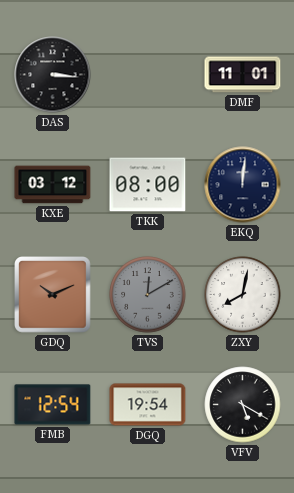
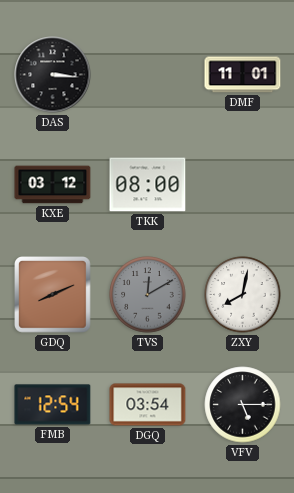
EKQ: 12:01 -> none
GDQ: 10:11 -> 8:11
DGQ: 19:54 -> 03:54
VFV: 5:20 -> 5:15
